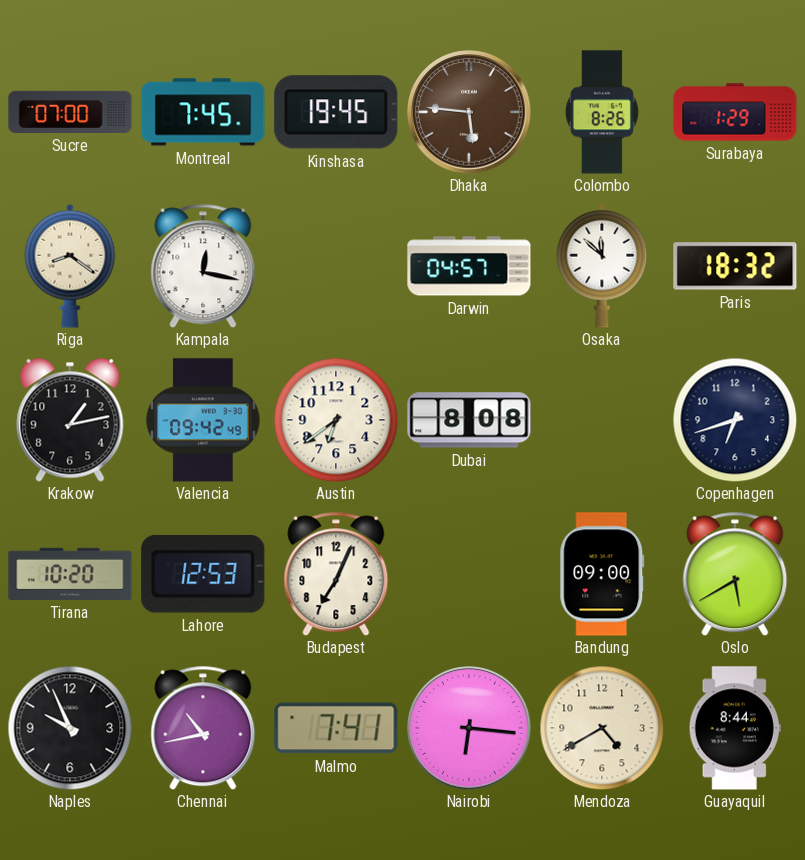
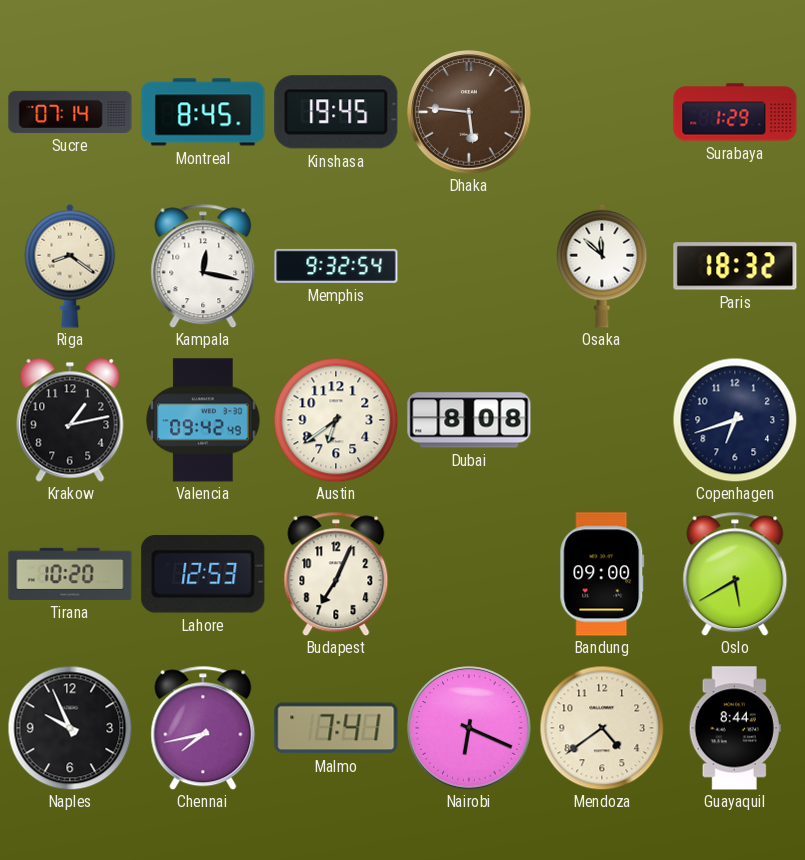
Sucre: 07:00 -> 07:14
Montreal: 7:45 -> 8:45
Colombo: 8:26 -> none
Memphis: none -> 9:32
Darwin: 04:57 -> none
Chennai: 10:43 -> 7:43
Nairobi: 6:16 -> 6:19
Mendoza: 4:40 -> 4:39
